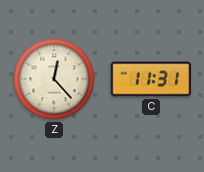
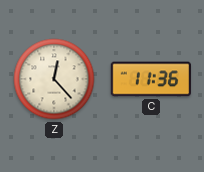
C: 11:31 -> 11:36
